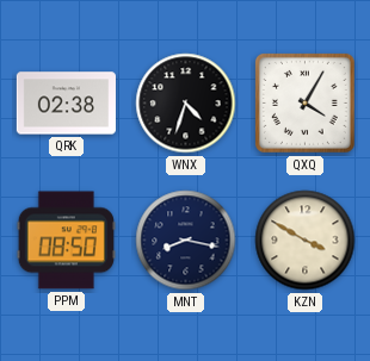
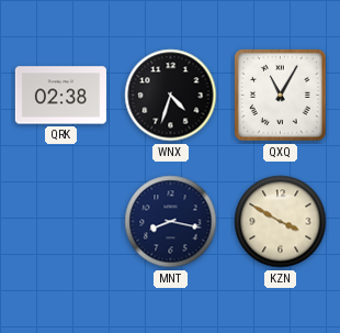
QXQ: 4:05 -> 11:05
PPM: 08:50 -> none
